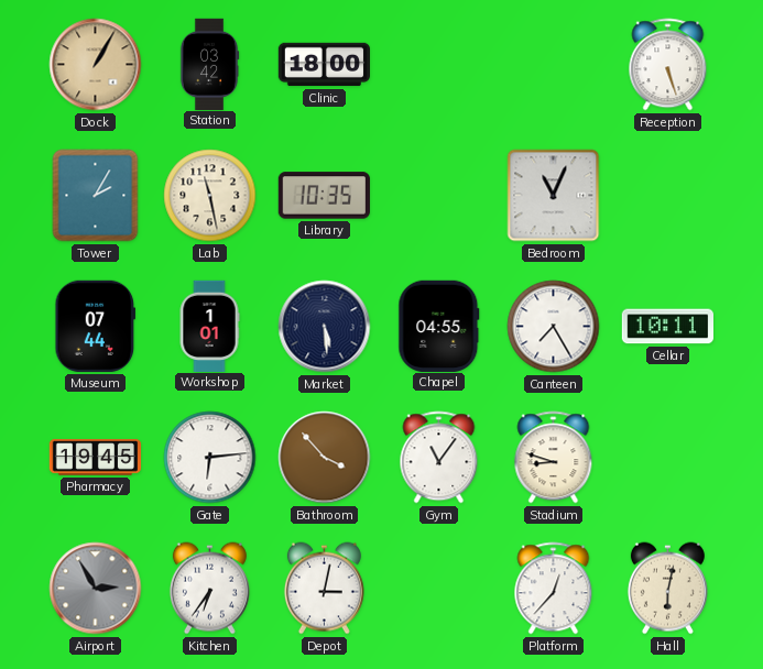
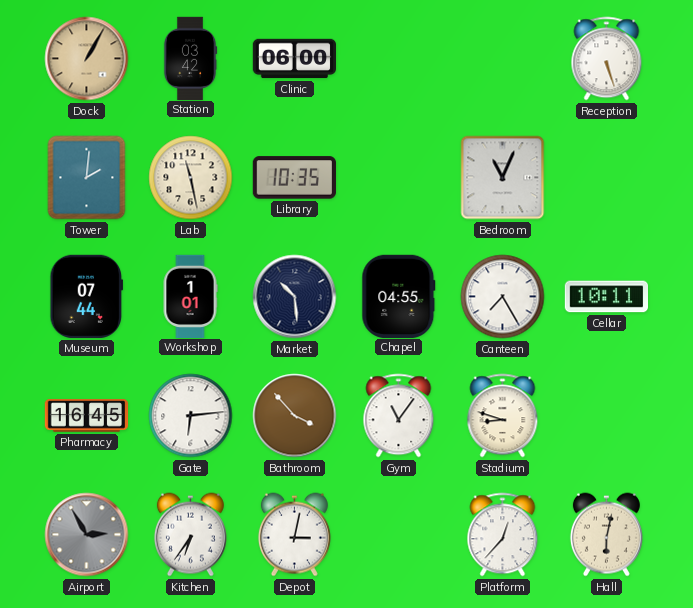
Clinic: 18:00 -> 06:00
Tower: 2:05 -> 2:01
Market: 5:29 -> 10:29
Pharmacy: 19:45 -> 16:45
